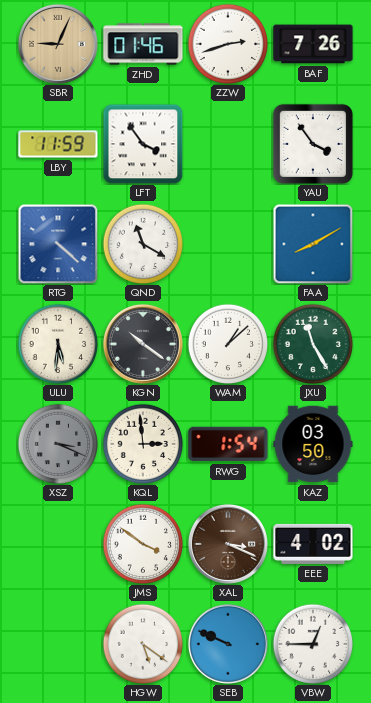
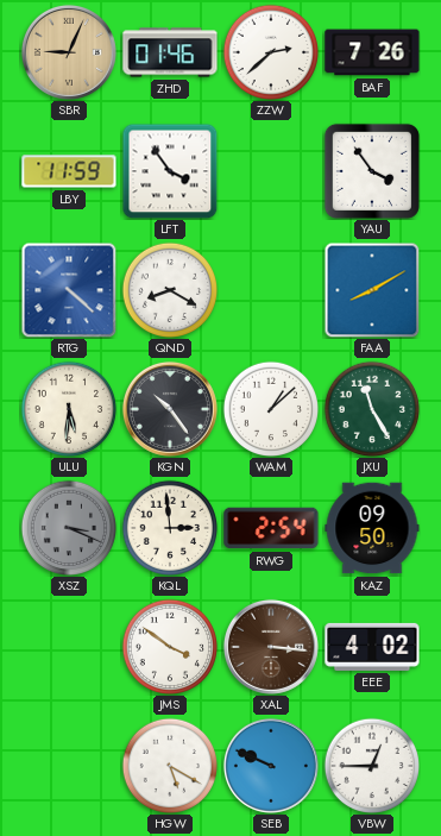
ZZW: 2:42 -> 2:38
QND: 11:20 -> 8:20
KGN: 10:21 -> 10:24
RWG: 1:54 -> 2:54
KAZ: 03:50 -> 09:50
XAL: 3:19 -> 3:16
HGW: 5:21 -> 5:20
